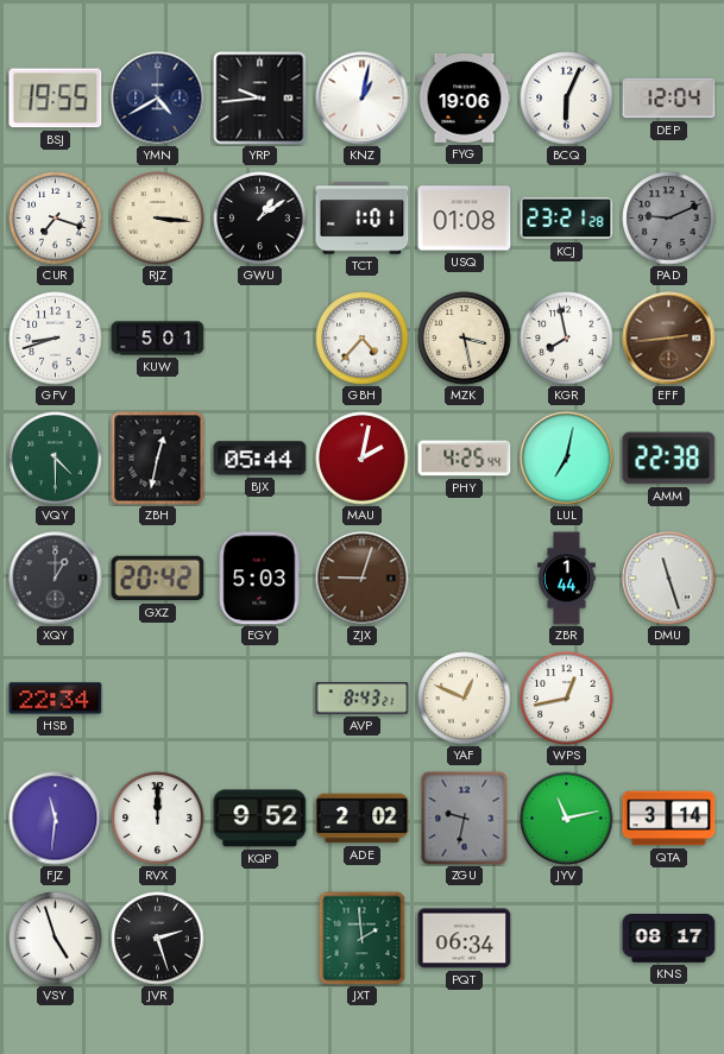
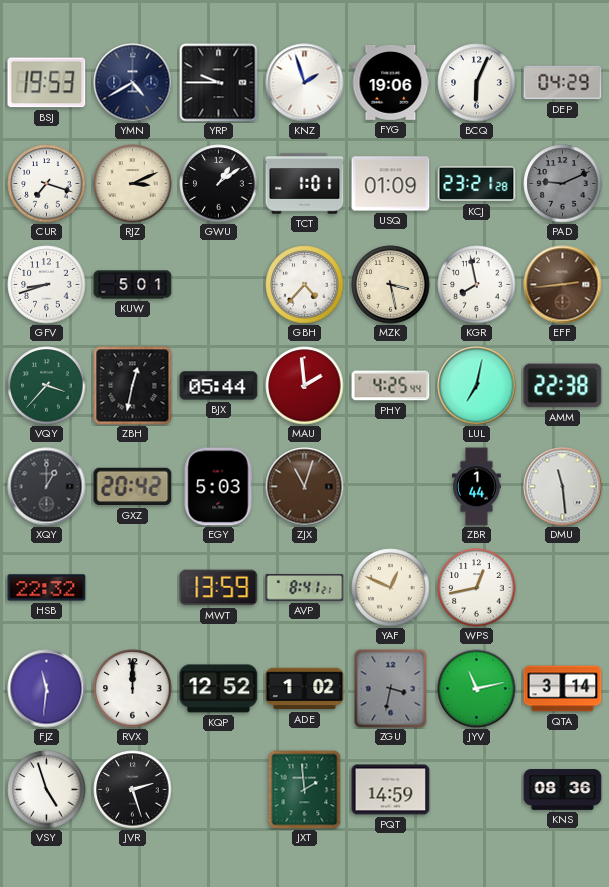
BSJ: 19:55 -> 19:53
YRP: 9:44 -> 9:45
KNZ: 1:02 -> 1:57
DEP: 12:04 -> 04:29
RJZ: 3:16 -> 3:11
USQ: 01:08 -> 01:09
VQY: 4:30 -> 3:37
MAU: 2:02 -> 1:59
ZJX: 9:03 -> 11:03
DMU: 11:27 -> 11:29
HSB: 22:34 -> 22:32
MWT: none -> 13:59
AVP: 8:43 -> 8:41
KQP: 9:52 -> 12:52
ADE: 2:02 -> 1:02
ZGU: 9:32 -> 3:32
PQT: 06:34 -> 14:59
KNS: 08:17 -> 08:36
